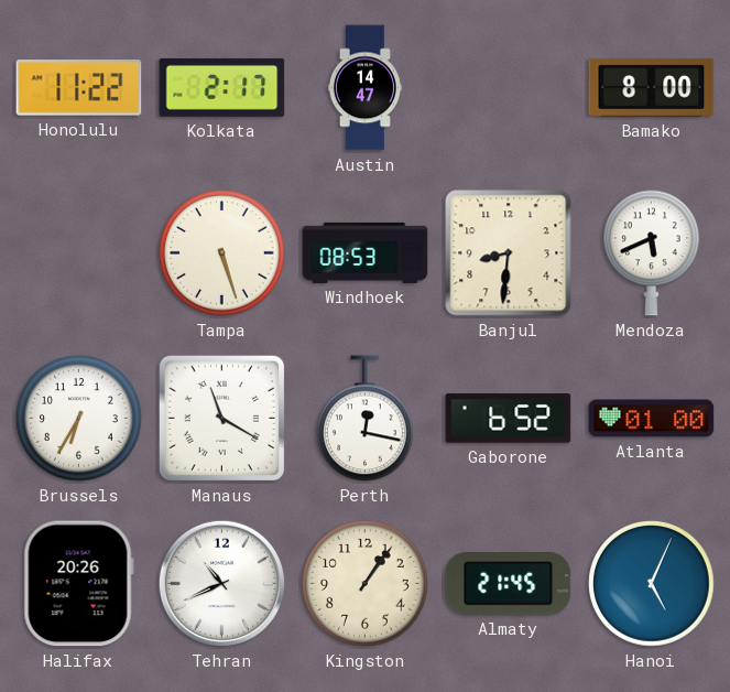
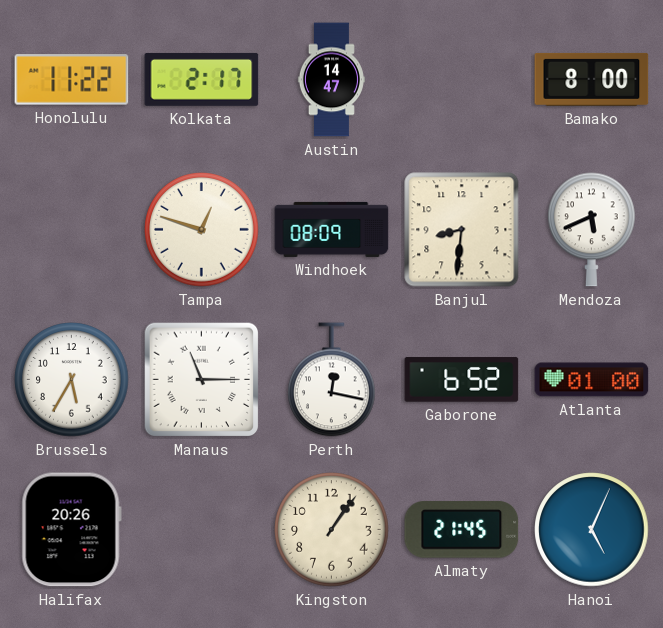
Tampa: 5:27 -> 12:48
Windhoek: 08:53 -> 08:09
Brussels: 6:35 -> 5:35
Manaus: 11:20 -> 11:15
Tehran: 10:41 -> none
